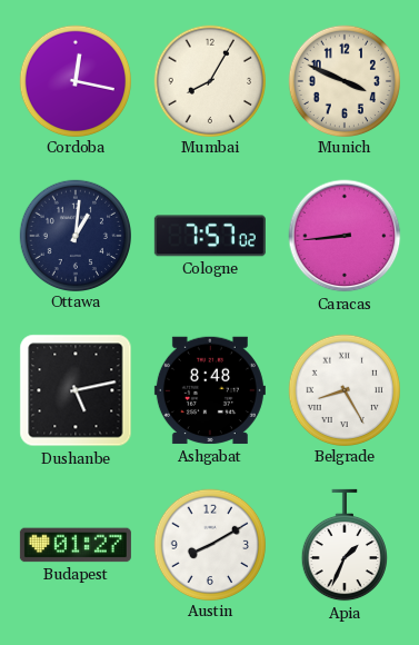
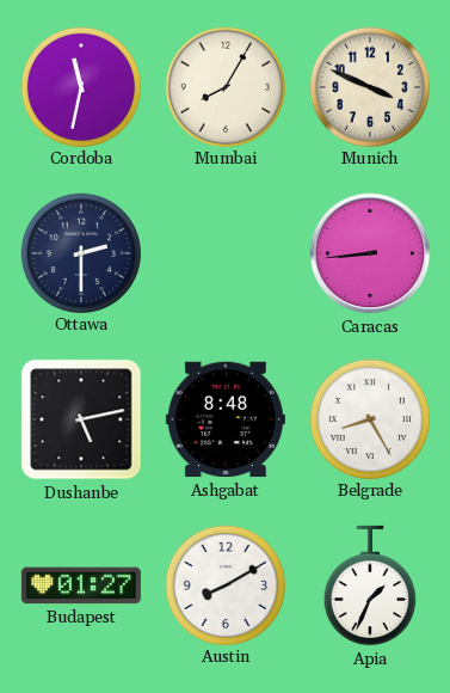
Cordoba: 12:17 -> 11:32
Ottawa: 1:01 -> 2:30
Cologne: 7:57 -> none
